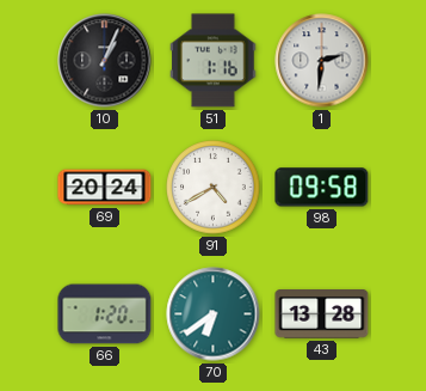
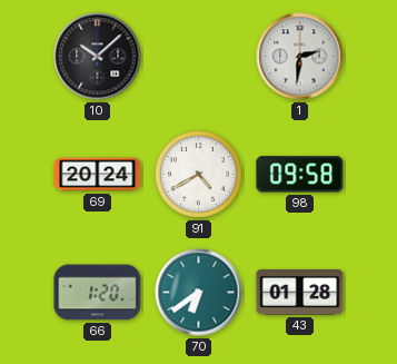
10: 1:04 -> 10:08
51: 1:16 -> none
43: 13:28 -> 01:28
